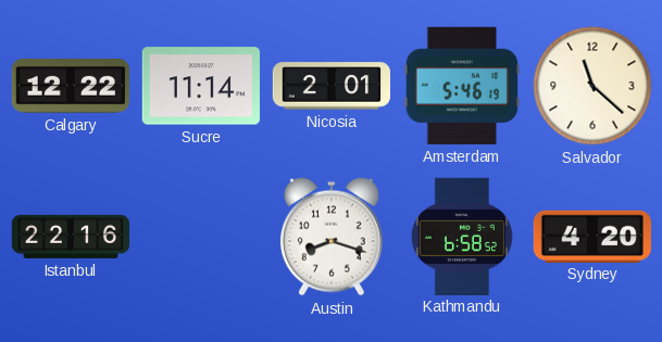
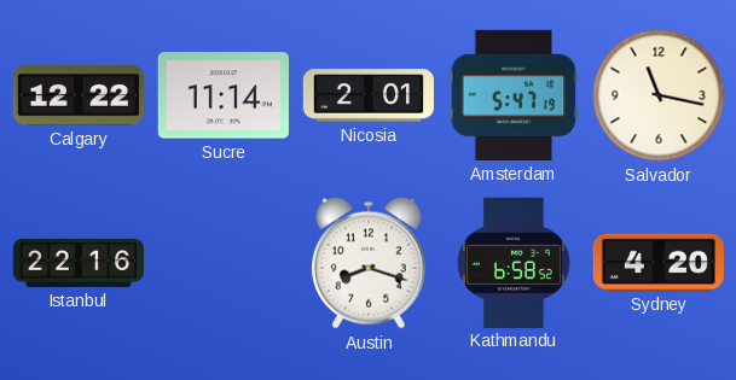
Amsterdam: 5:46 -> 5:47
Salvador: 11:22 -> 11:17
